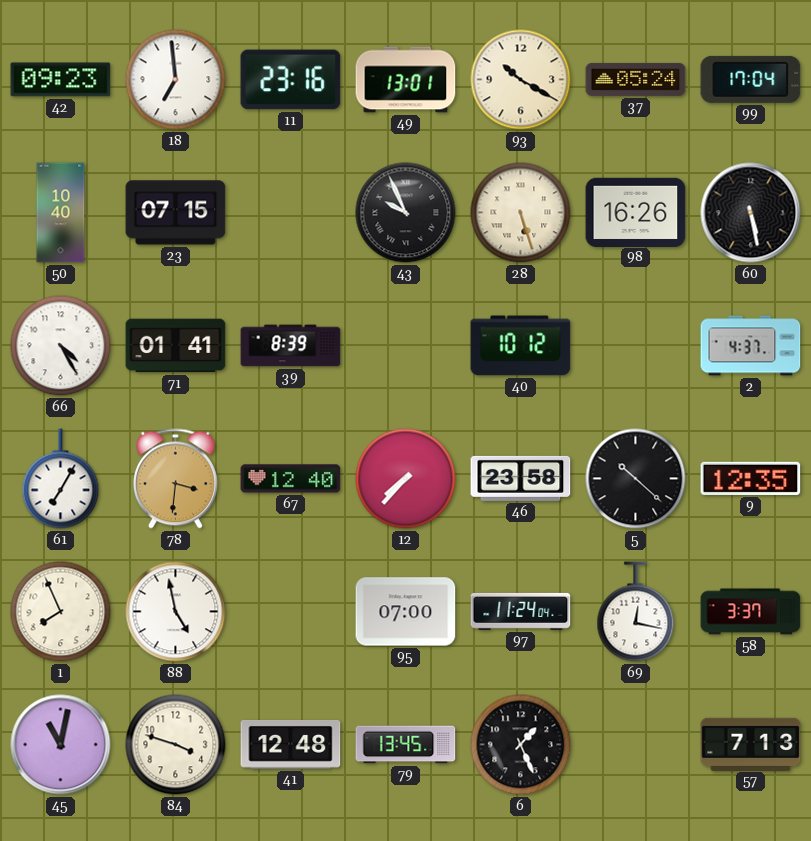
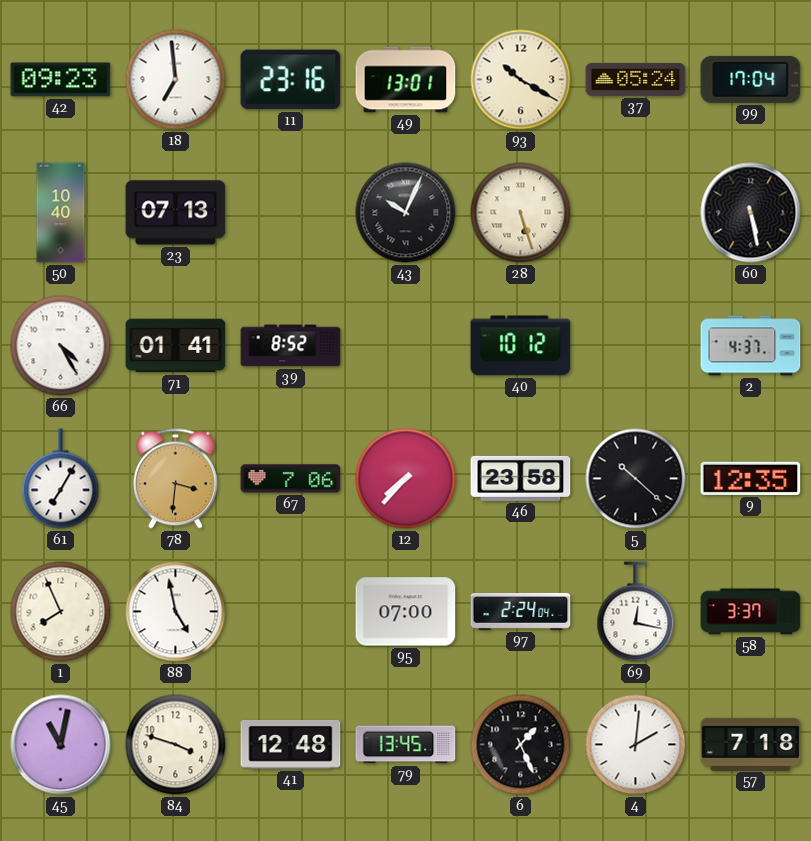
23: 07:15 -> 07:13
43: 9:56 -> 10:04
98: 16:26 -> none
39: 8:39 -> 8:52
67: 12:40 -> 7:06
97: 11:24 -> 2:24
4: none -> 2:01
57: 7:13 -> 7:18
